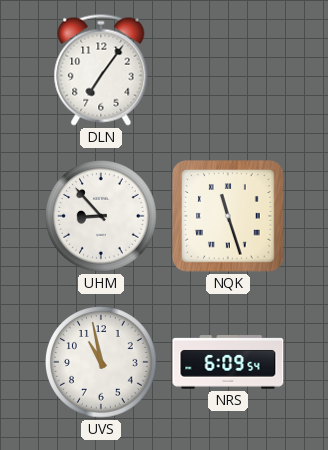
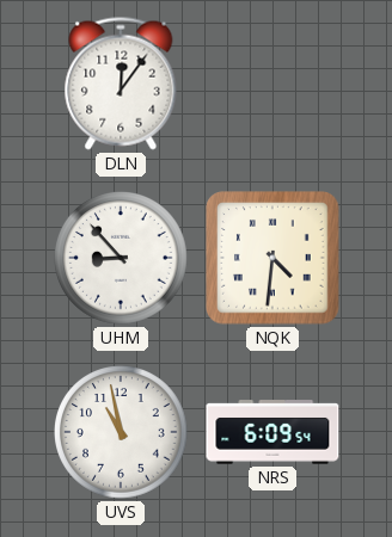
DLN: 7:06 -> 12:06
NQK: 11:27 -> 4:31
